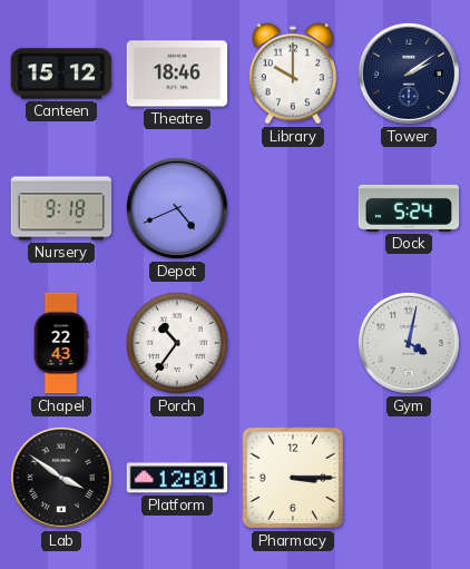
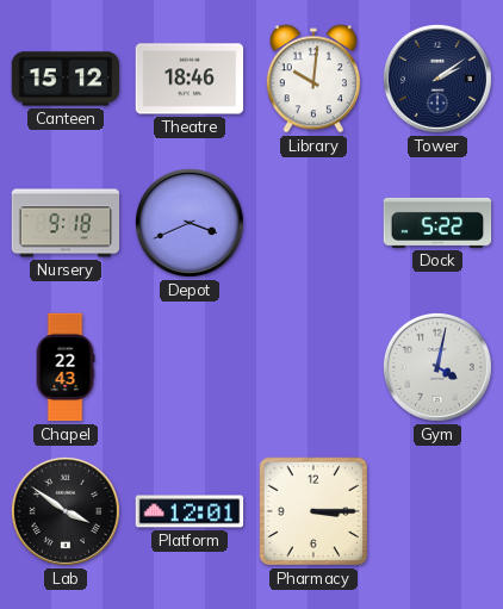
Library: 10:00 -> 10:01
Depot: 4:41 -> 3:41
Dock: 5:24 -> 5:22
Porch: 10:36 -> none
